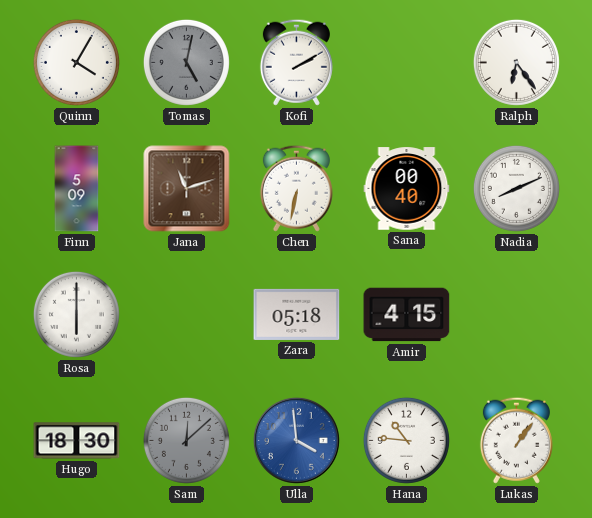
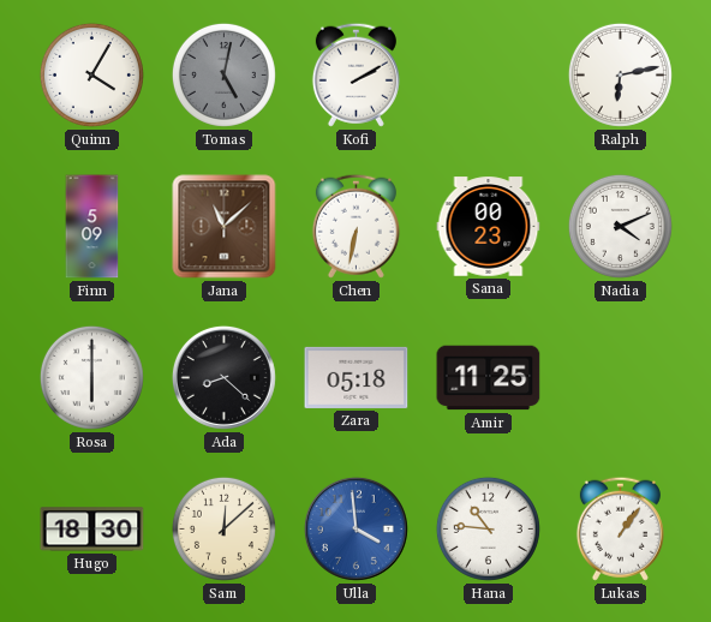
Ralph: 6:24 -> 6:13
Jana: 11:12 -> 11:08
Sana: 00:40 -> 00:23
Nadia: 8:11 -> 4:11
Ada: none -> 8:22
Amir: 4:15 -> 11:25
Sam dial: grey -> cream
